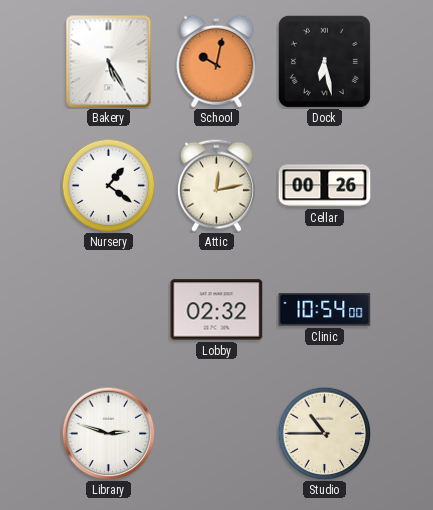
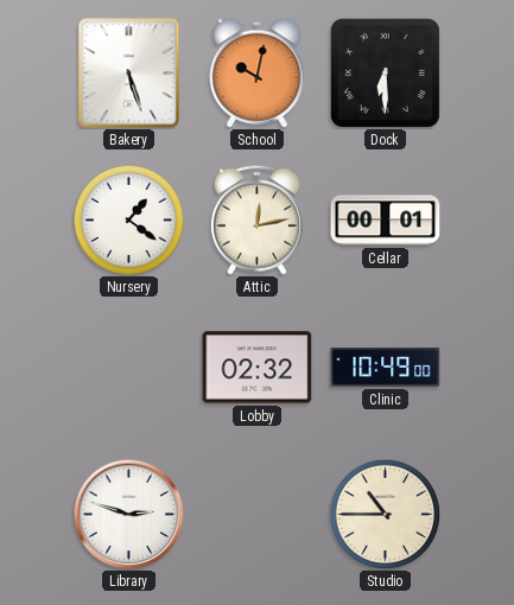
Bakery: 5:25 -> 5:27
Dock: 6:28 -> 6:30
Cellar: 00:26 -> 00:01
Clinic: 10:54 -> 10:49
